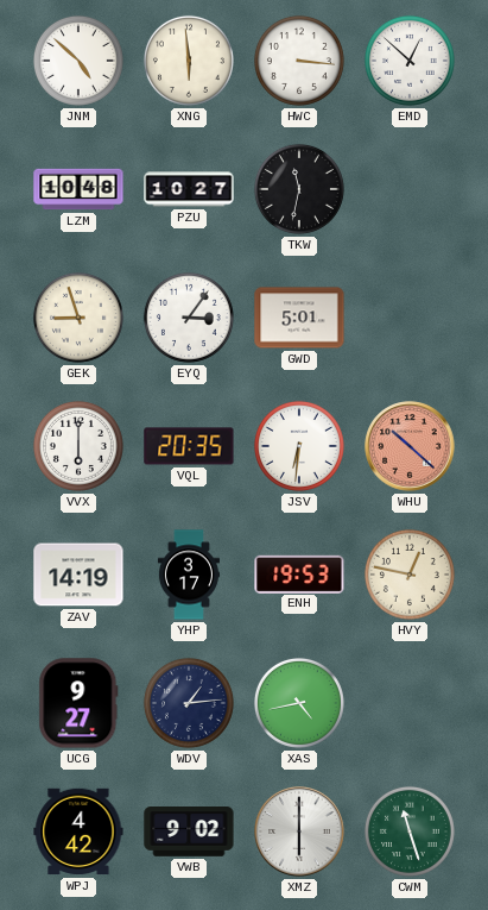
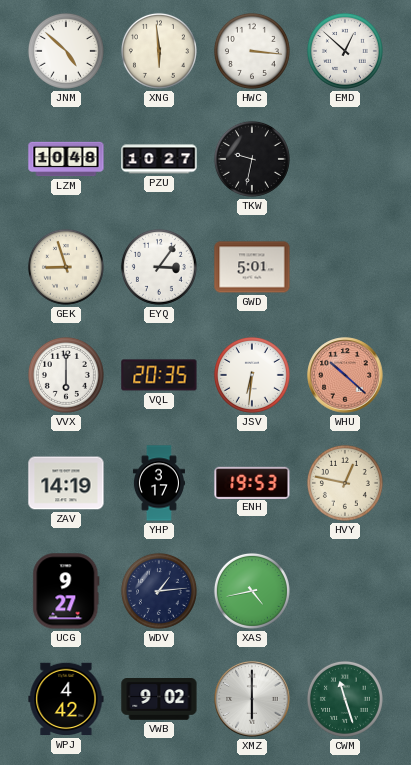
TKW: 11:32 -> 9:32
